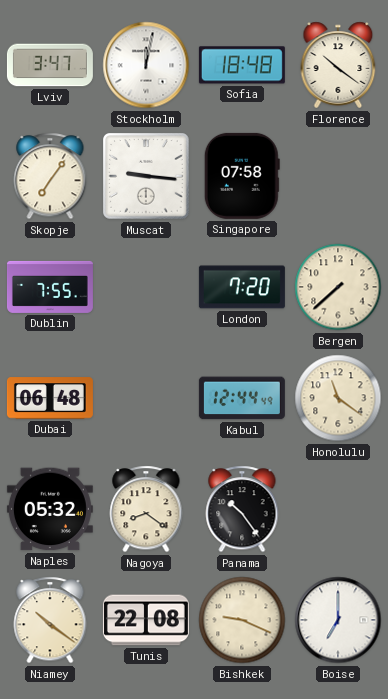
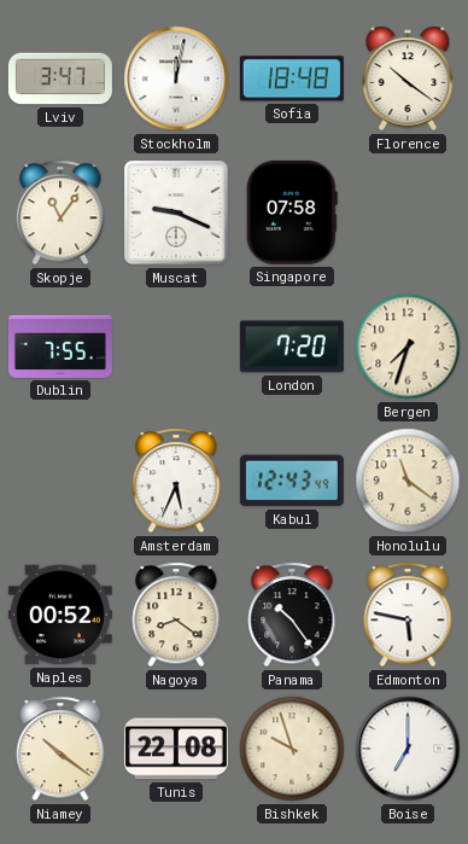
Skopje: 7:06 -> 11:06
Muscat: 9:16 -> 9:19
Bergen: 7:38 -> 7:33
Dubai: 06:48 -> none
Amsterdam: none -> 5:34
Kabul: 12:44 -> 12:43
Naples: 05:32 -> 00:52
Edmonton: none -> 5:47
Bishkek: 9:19 -> 9:57
